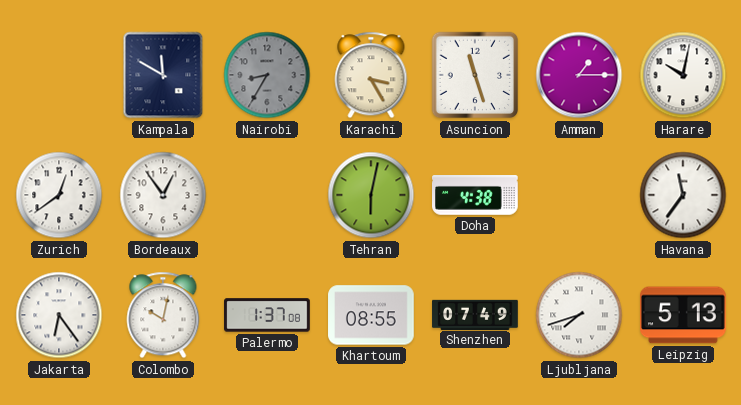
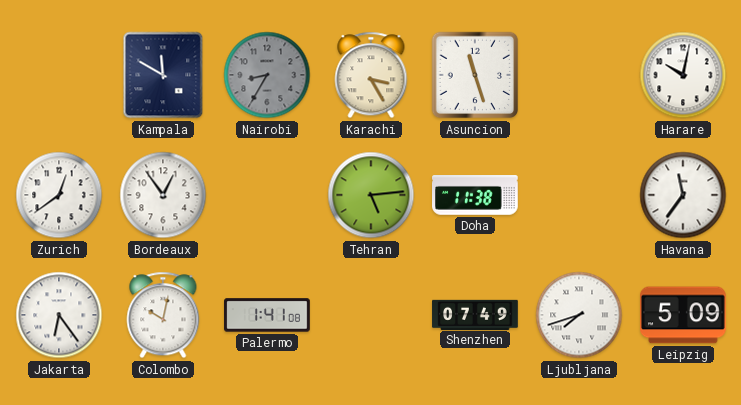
Amman: 1:15 -> none
Tehran: 6:02 -> 5:14
Doha: 4:38 -> 11:38
Palermo: 1:37 -> 1:41
Khartoum: 08:55 -> none
Leipzig: 5:13 -> 5:09
